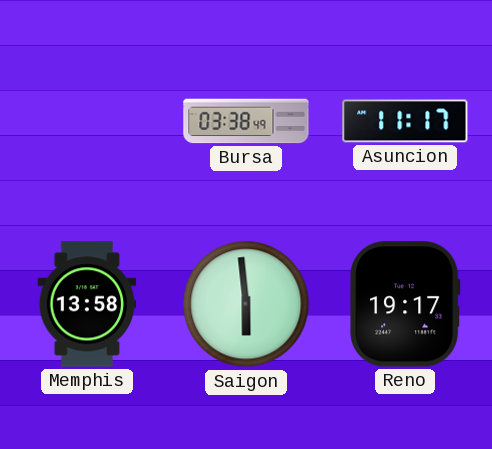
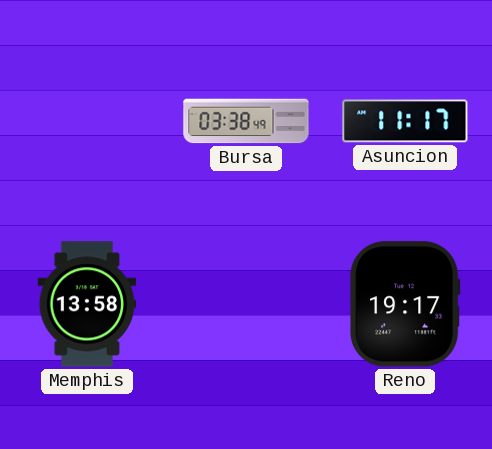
Saigon: 5:59 -> none
